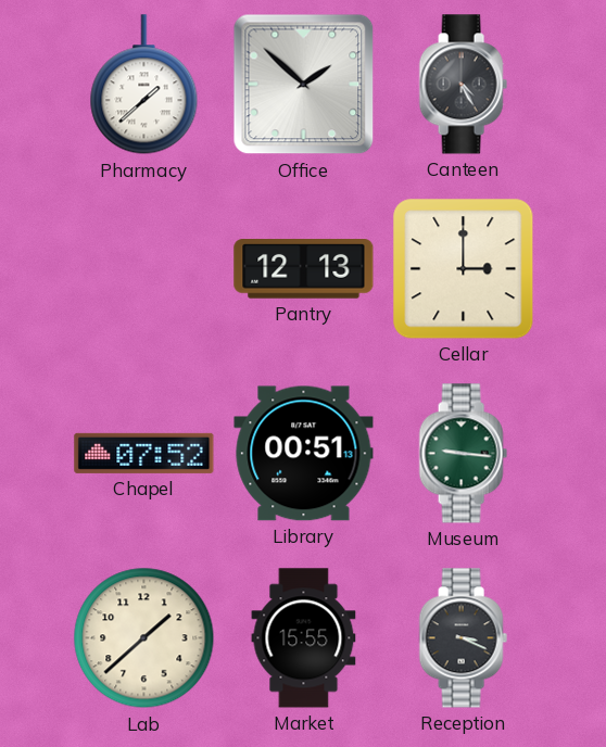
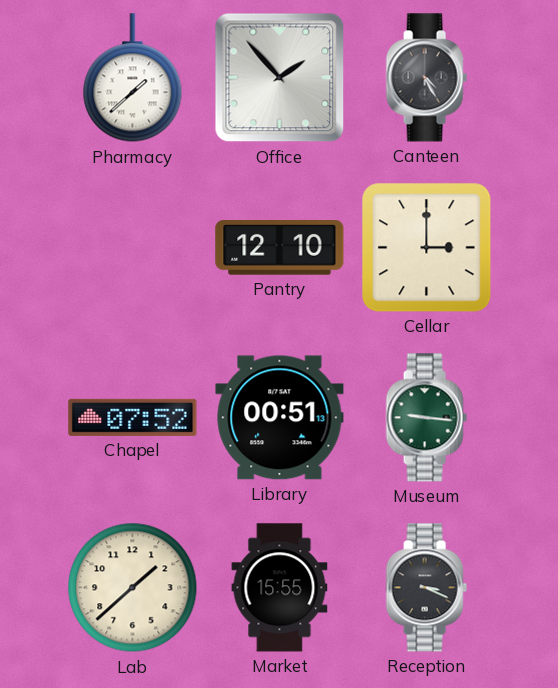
Office: 1:52 -> 1:53
Pantry: 12:13 -> 12:10
